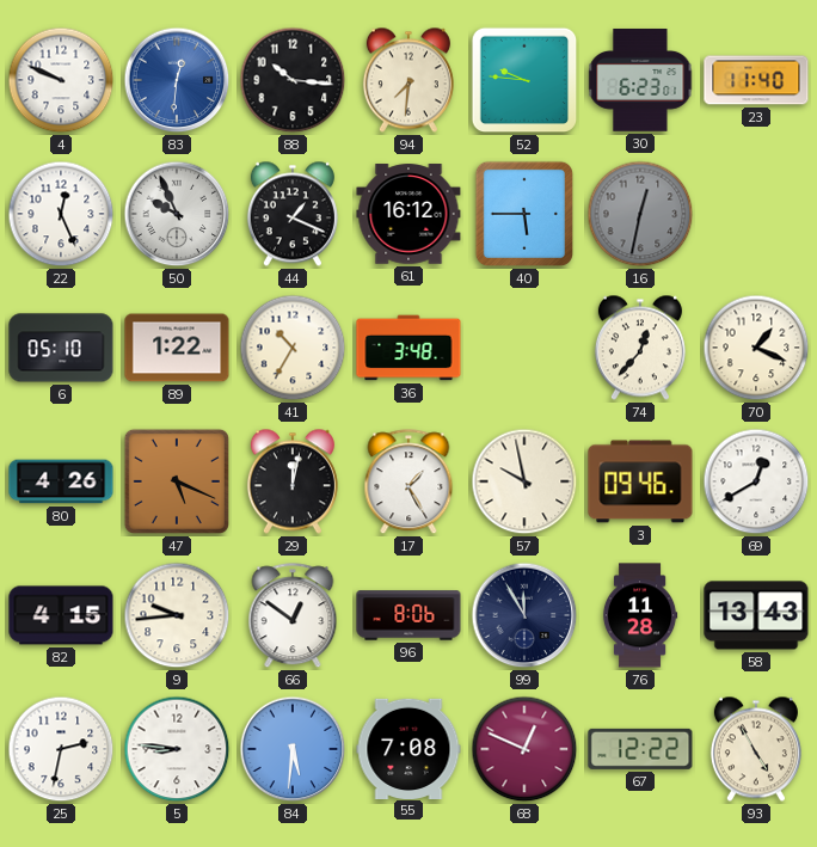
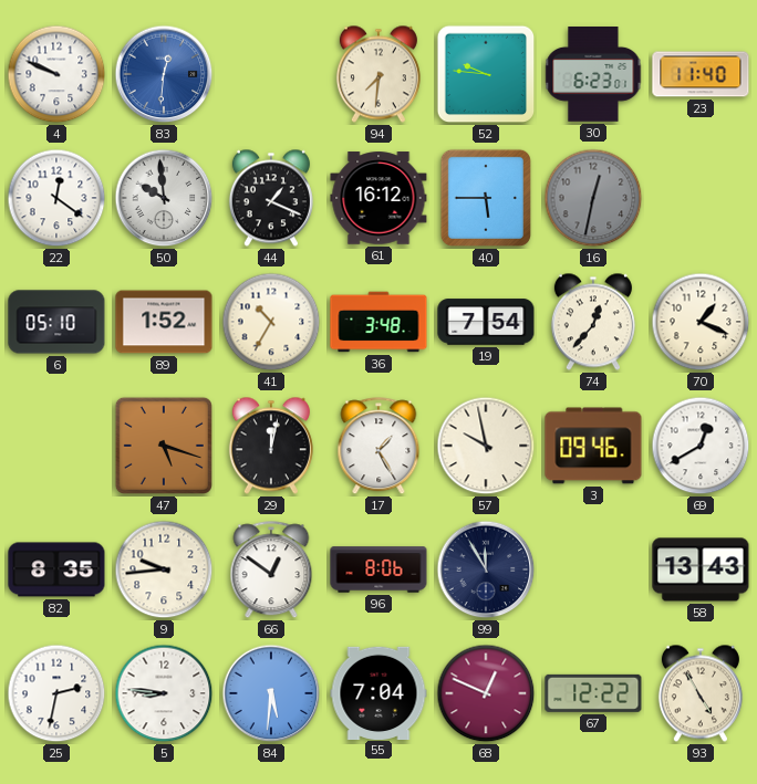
88: 10:16 -> none
22: 12:26 -> 12:21
50: 9:56 -> 9:59
89: 1:22 -> 1:52
19: none -> 7:54
80: 4:26 -> none
47: 5:19 -> 5:18
82: 4:15 -> 8:35
76: 11:28 -> none
55: 7:08 -> 7:04
